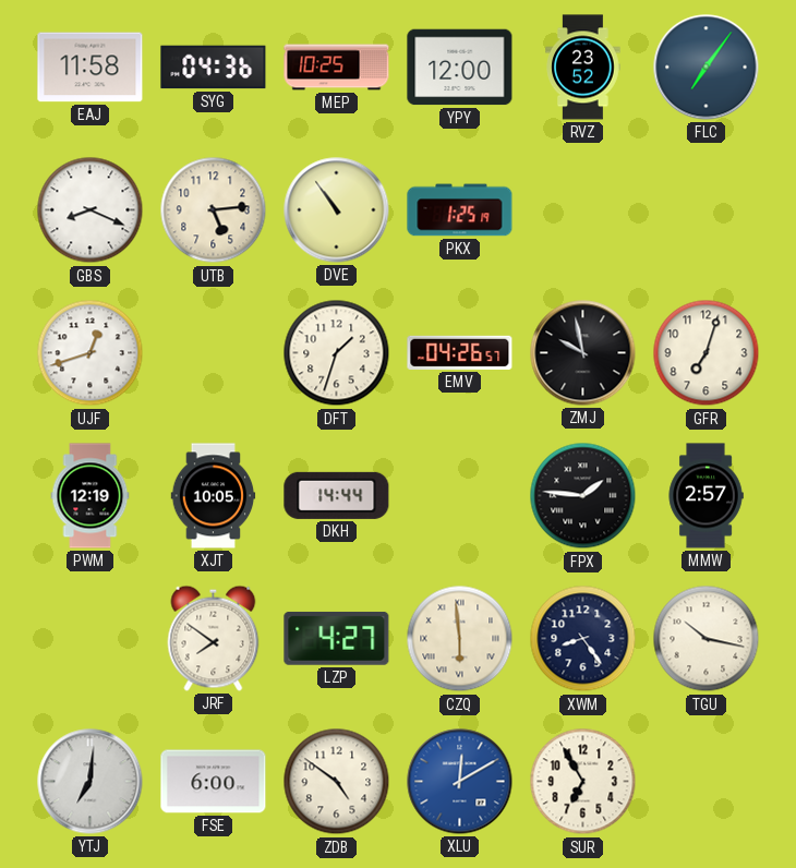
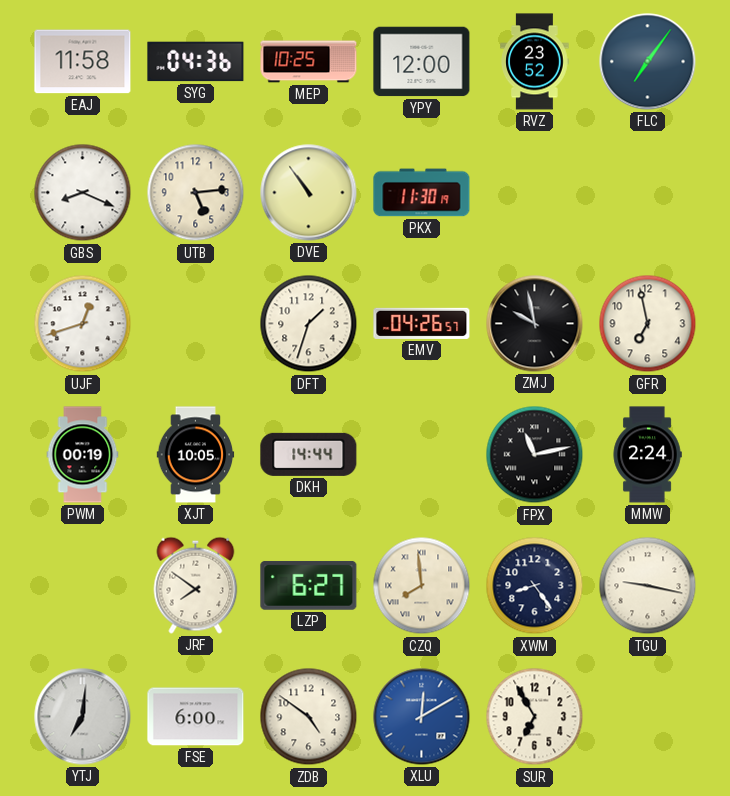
PKX: 1:25 -> 11:30
GFR: 7:03 -> 6:58
PWM: 12:19 -> 00:19
FPX: 1:46 -> 11:13
MMW: 2:57 -> 2:24
LZP: 4:27 -> 6:27
CZQ: 5:59 -> 7:59
TGU: 10:17 -> 9:17
